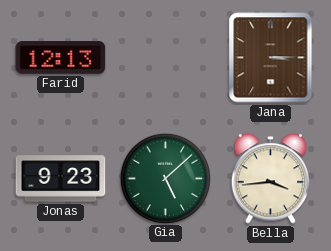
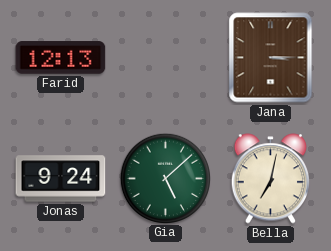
Jonas: 9:23 -> 9:24
Bella: 3:44 -> 7:02
